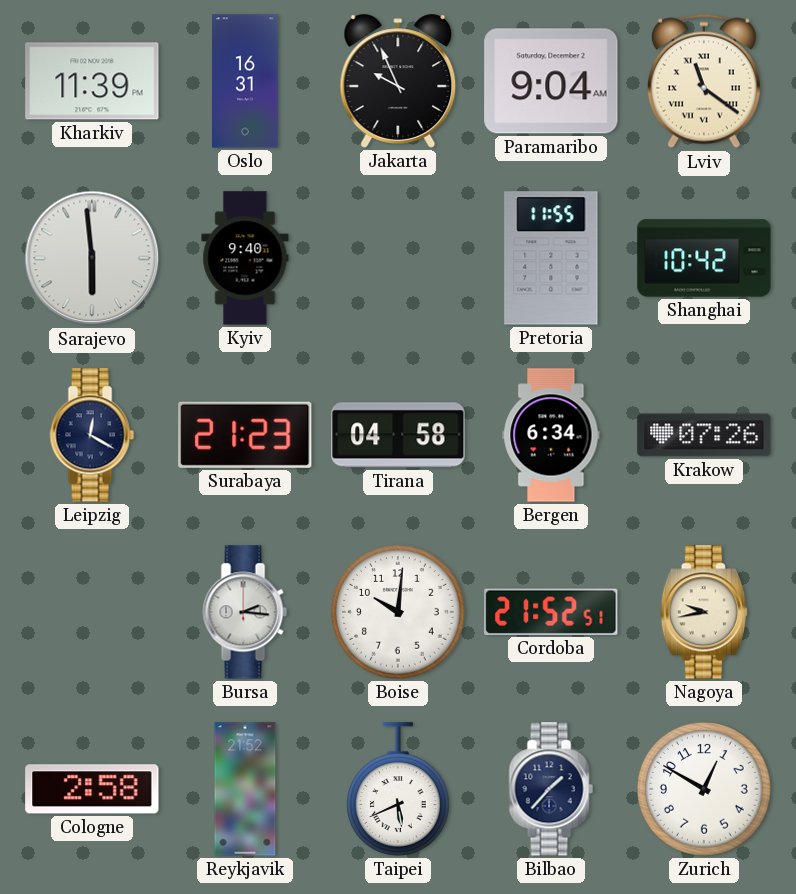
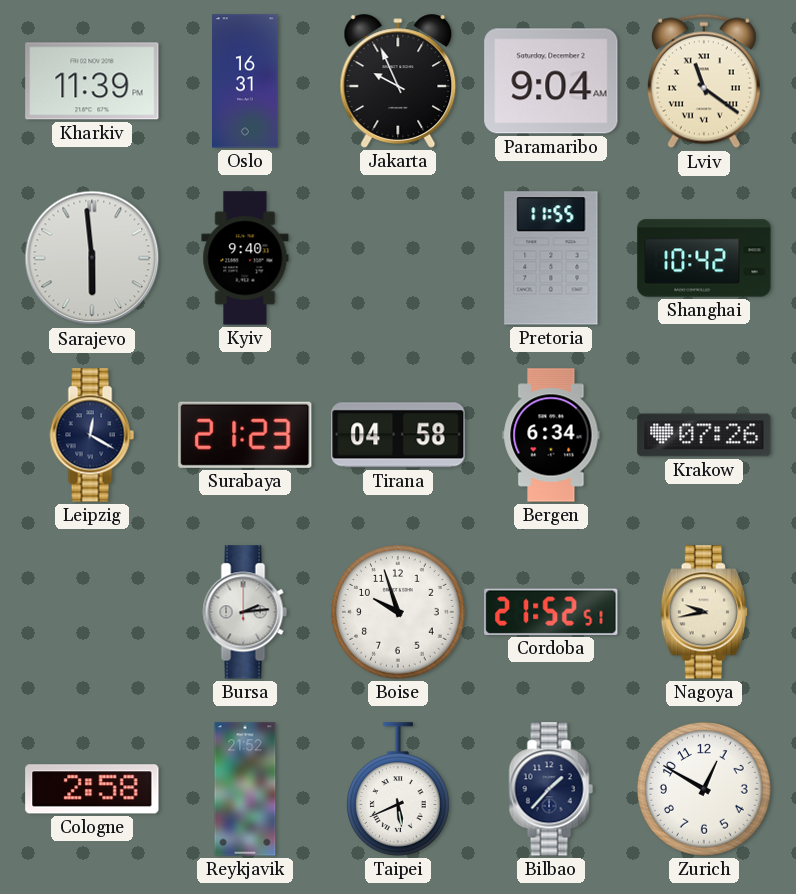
Bursa: 2:16 -> 2:14
Boise: 10:01 -> 9:57
